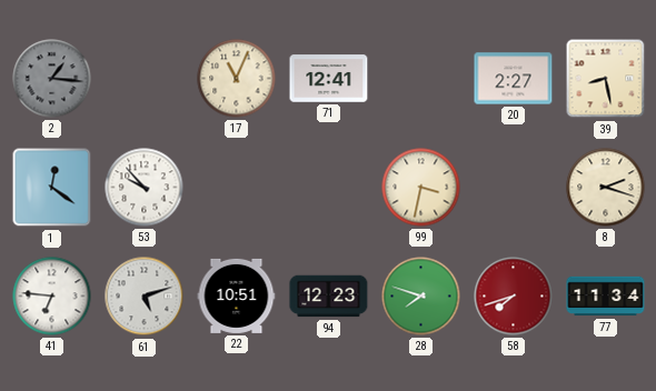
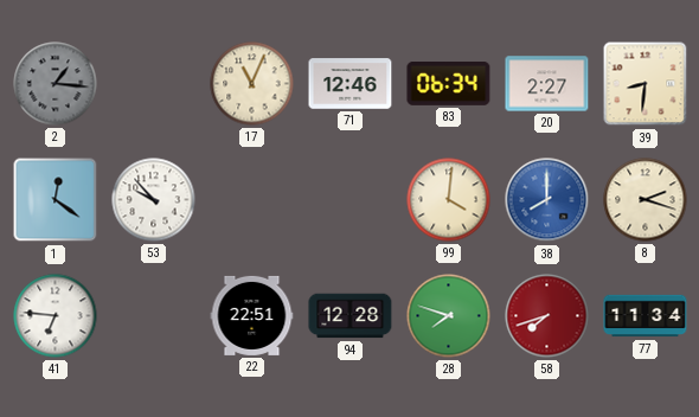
71: 12:41 -> 12:46
83: none -> 06:34
39: 8:28 -> 8:31
99: 3:32 -> 4:01
38: none -> 8:00
61: 5:12 -> none
22: 10:51 -> 22:51
94: 12:23 -> 12:28
